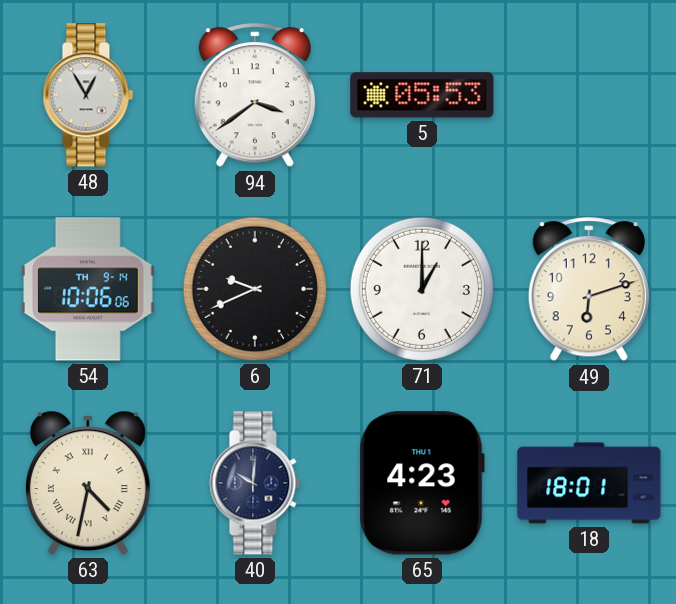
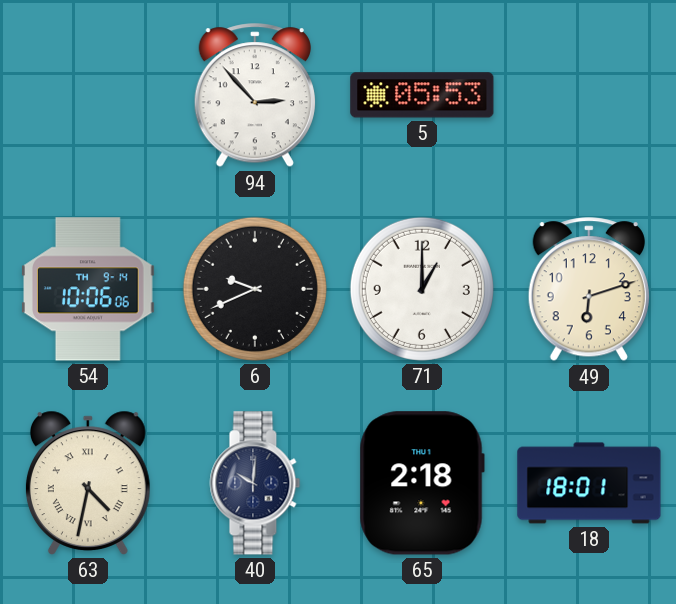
48: 12:55 -> none
94: 3:39 -> 2:53
65: 4:23 -> 2:18
